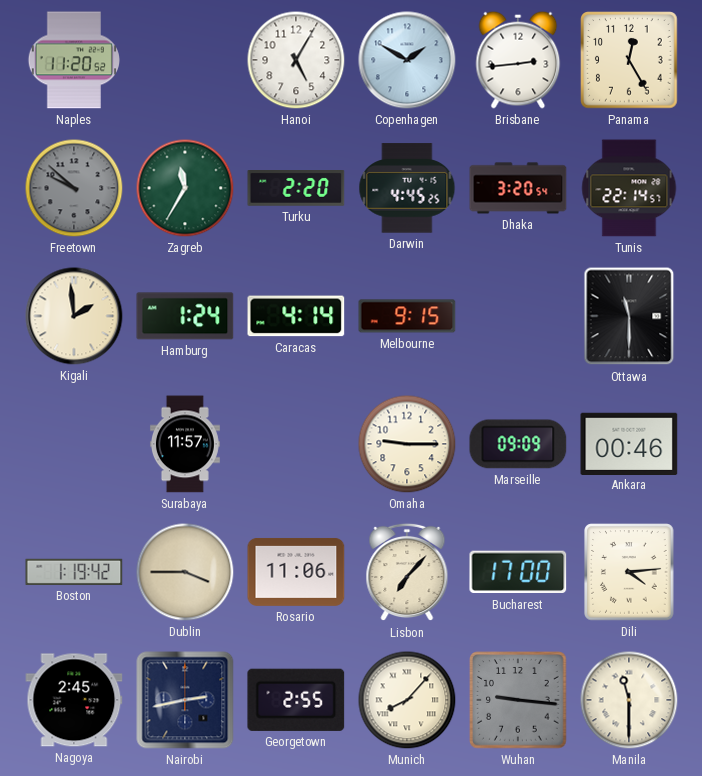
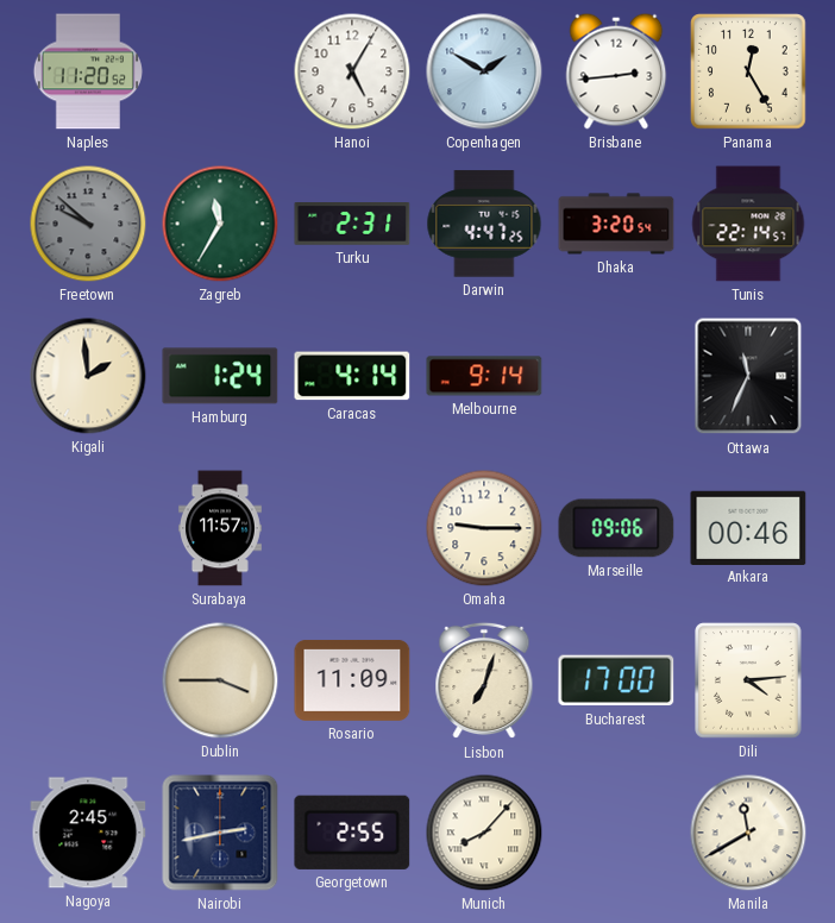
Turku: 2:20 -> 2:31
Darwin: 4:45 -> 4:47
Melbourne: 9:15 -> 9:14
Ottawa: 11:30 -> 11:34
Marseille: 09:09 -> 09:06
Boston: 1:19 -> none
Rosario: 11:06 -> 11:09
Lisbon: 7:07 -> 7:03
Wuhan: 9:16 -> none
Manila: 11:30 -> 11:40
